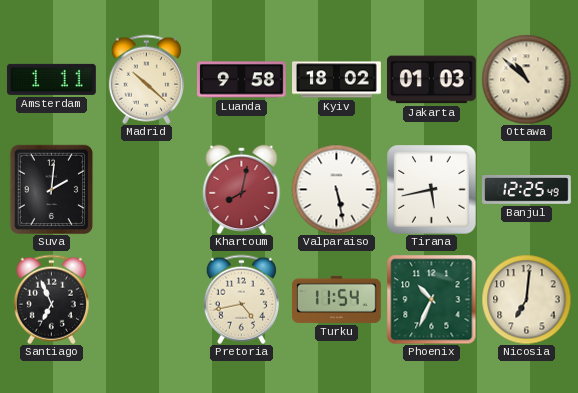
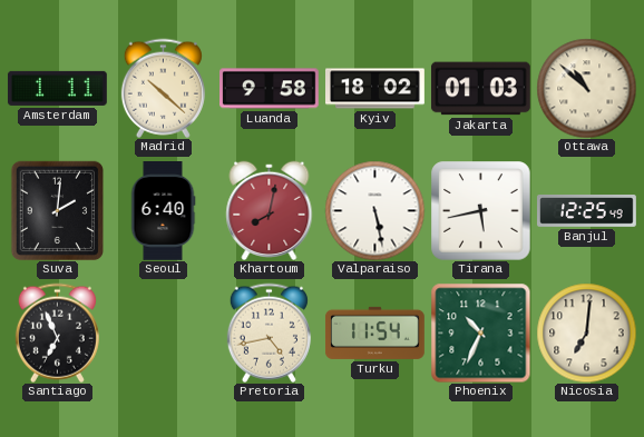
Seoul: none -> 6:40
